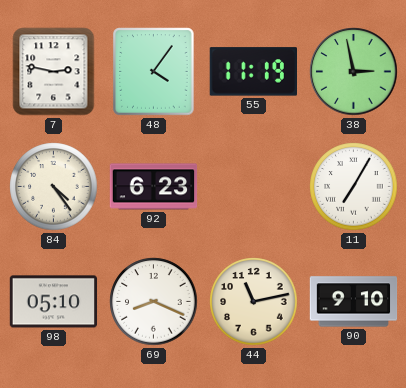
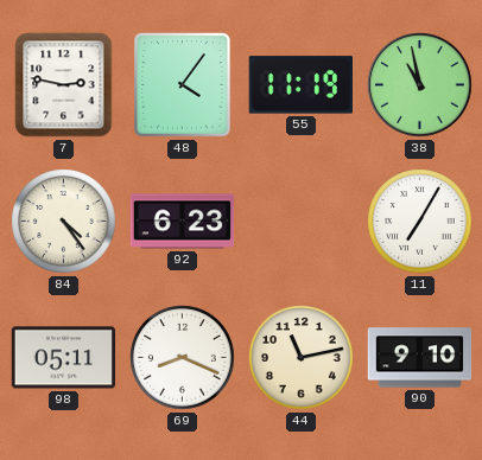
38: 2:58 -> 10:58
98: 05:10 -> 05:11
